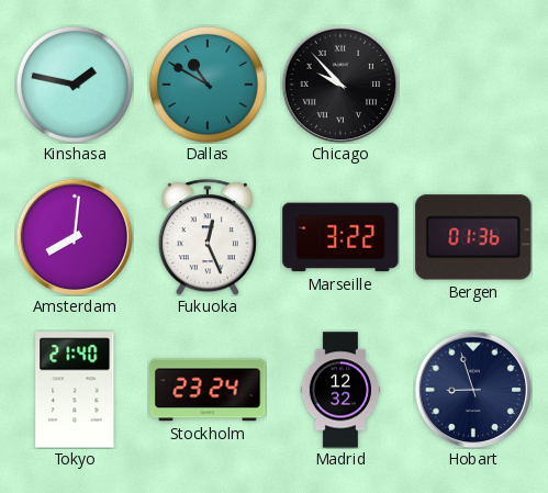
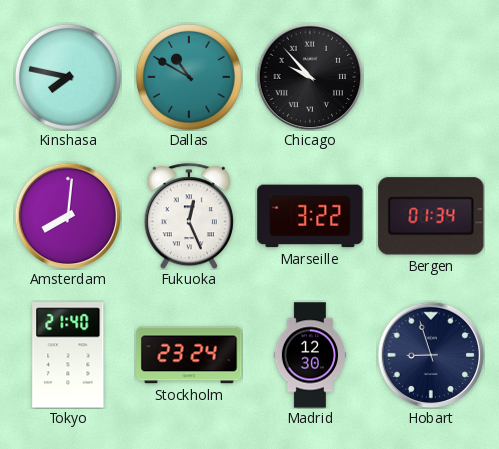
Kinshasa: 1:47 -> 7:47
Bergen: 01:36 -> 01:34
Madrid: 12:32 -> 12:30
